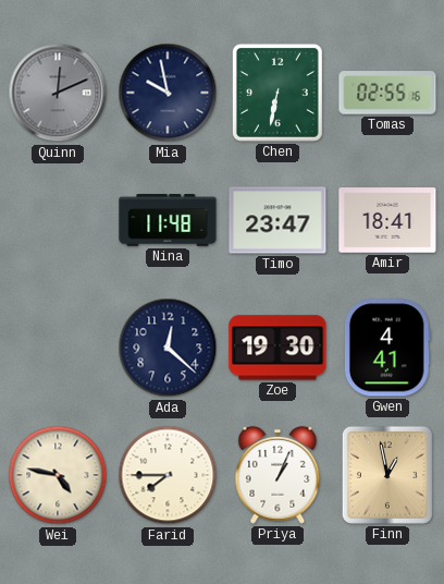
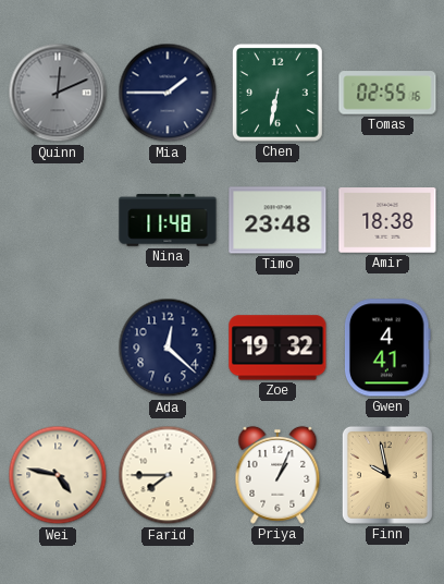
Mia: 9:58 -> 1:45
Timo: 23:47 -> 23:48
Amir: 18:41 -> 18:38
Zoe: 19:30 -> 19:32
Finn: 12:58 -> 9:58
